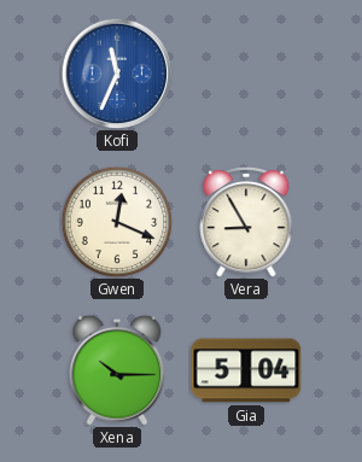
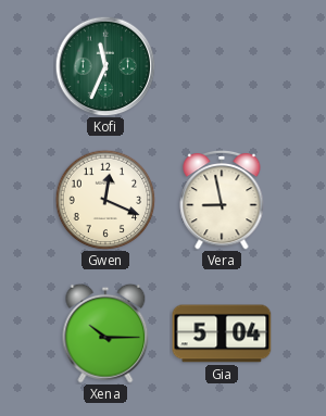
Kofi dial: blue -> green
Vera: 8:55 -> 8:58
